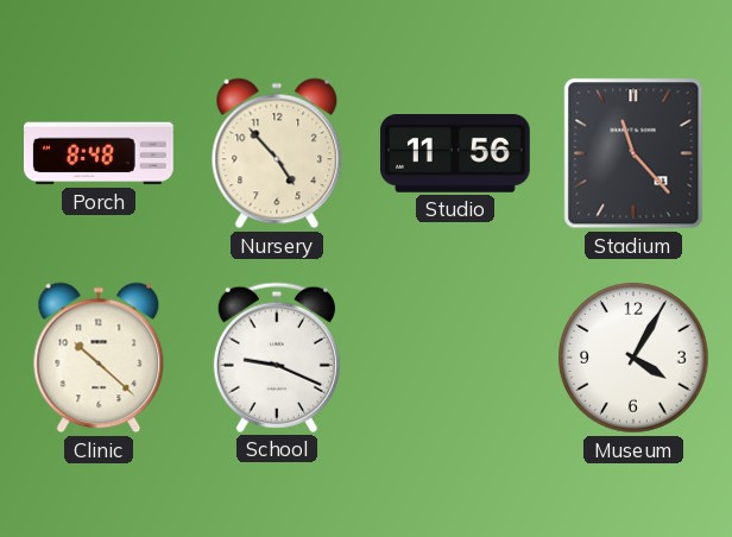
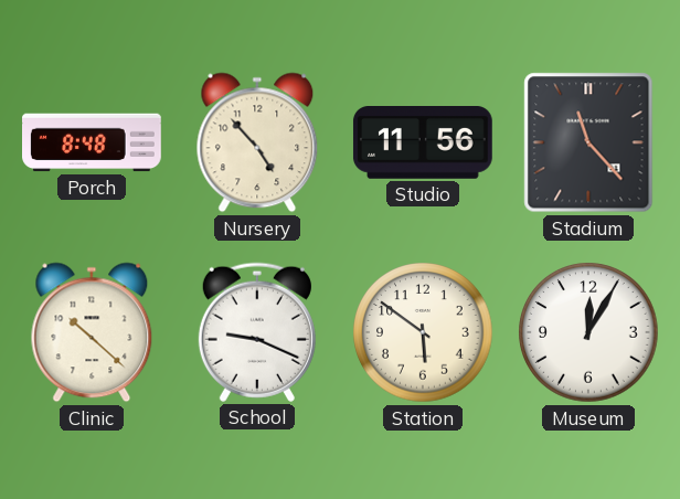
Station: none -> 5:51
Museum: 4:05 -> 12:05
